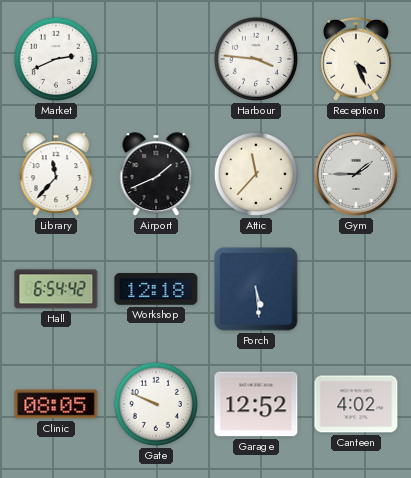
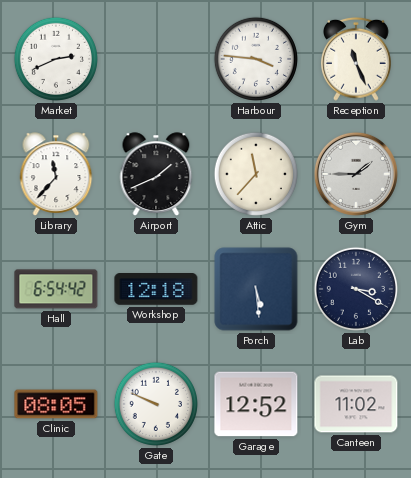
Reception: 4:26 -> 11:26
Lab: none -> 3:20
Canteen: 4:02 -> 11:02
